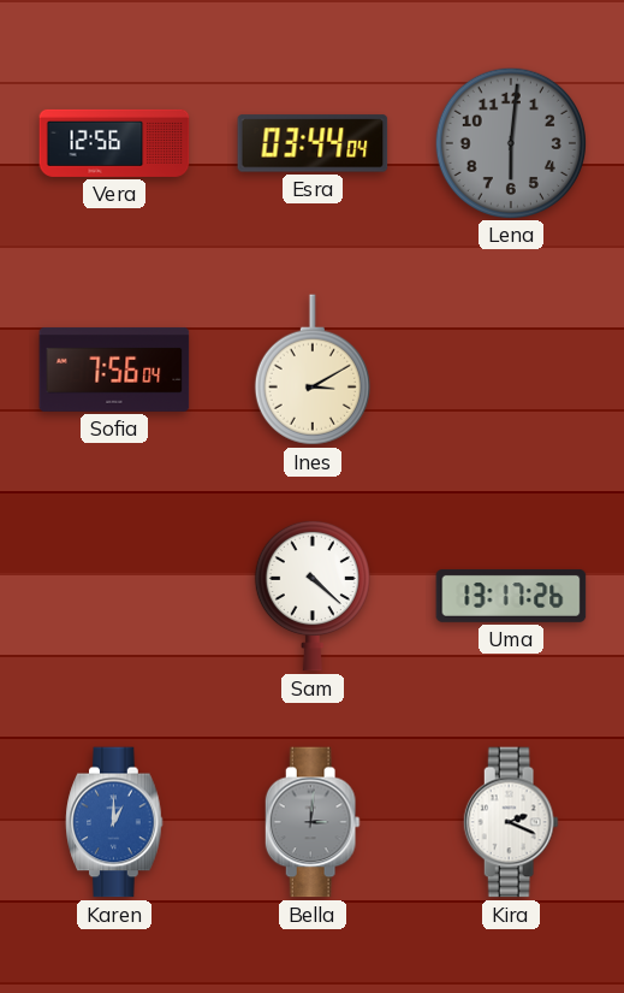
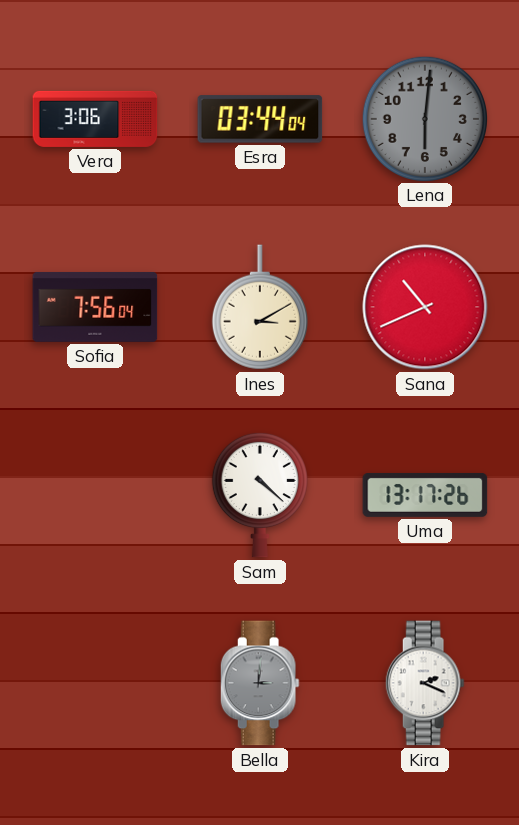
Vera: 12:56 -> 3:06
Sana: none -> 10:41
Karen: 1:00 -> none
